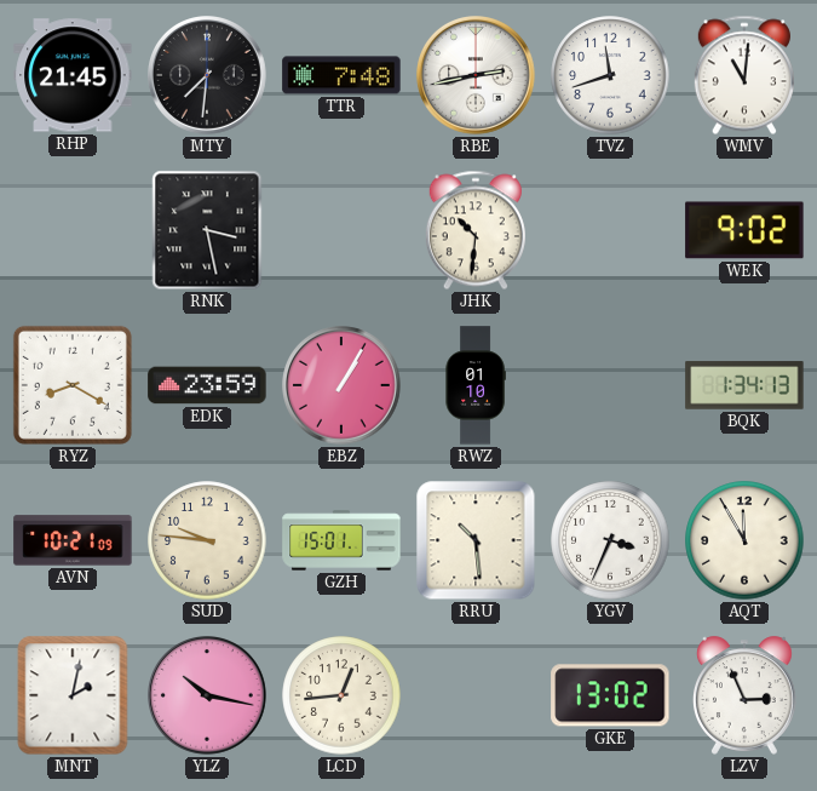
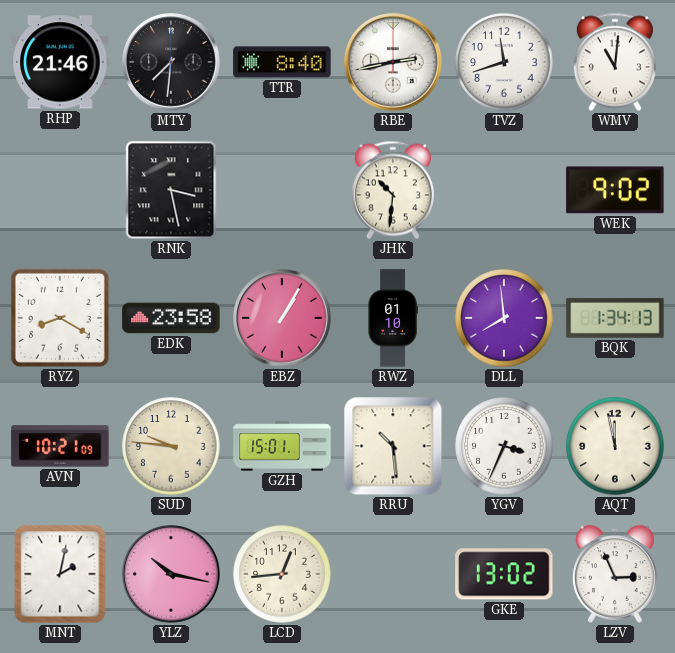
RHP: 21:45 -> 21:46
TTR: 7:48 -> 8:40
EDK: 23:59 -> 23:58
DLL: none -> 7:59
AQT: 11:55 -> 11:58
